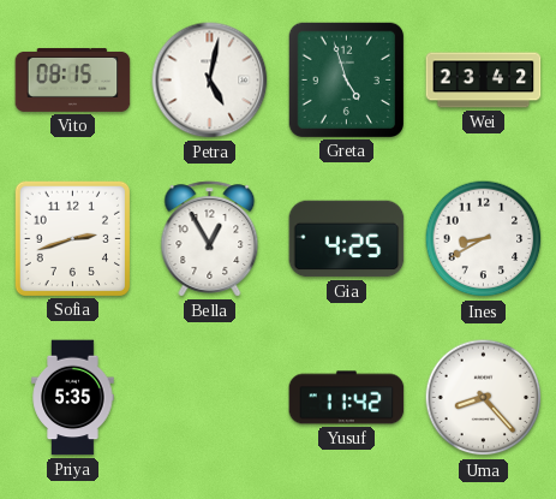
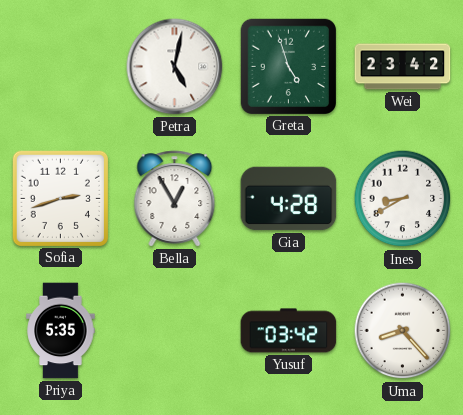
Vito: 08:15 -> none
Gia: 4:25 -> 4:28
Yusuf: 11:42 -> 03:42
